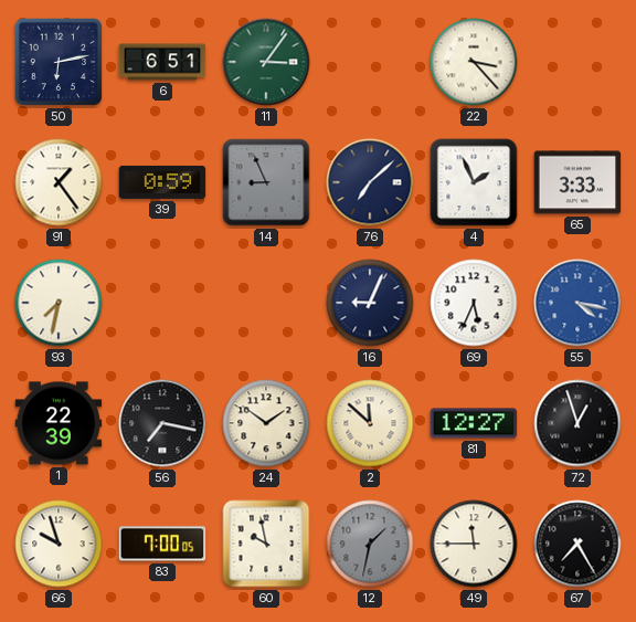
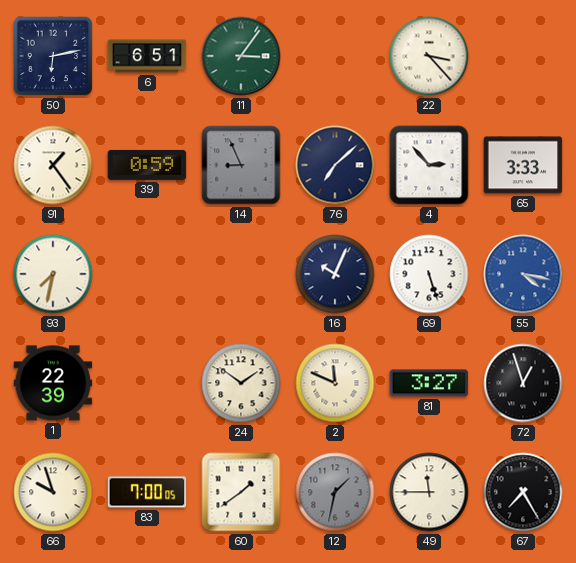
4: 1:56 -> 2:53
16: 9:04 -> 10:04
69: 5:34 -> 5:27
56: 7:17 -> none
2: 11:52 -> 11:49
81: 12:27 -> 3:27
60: 9:58 -> 1:39
